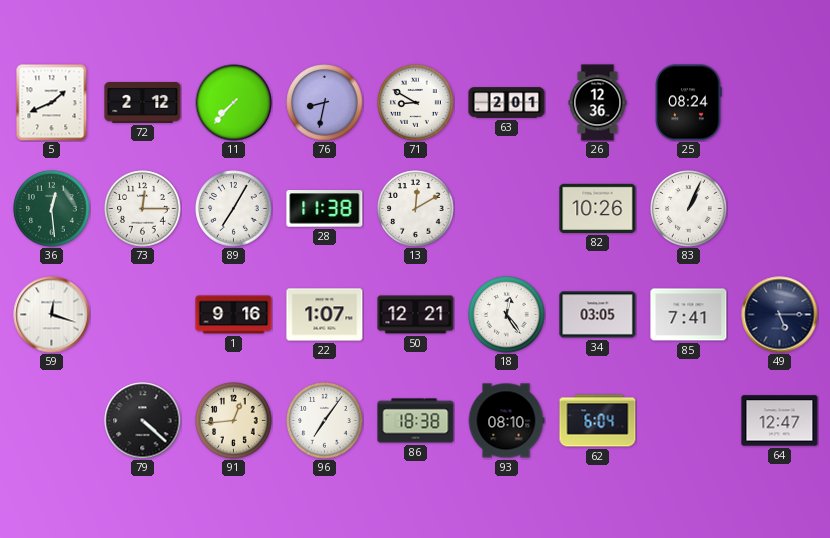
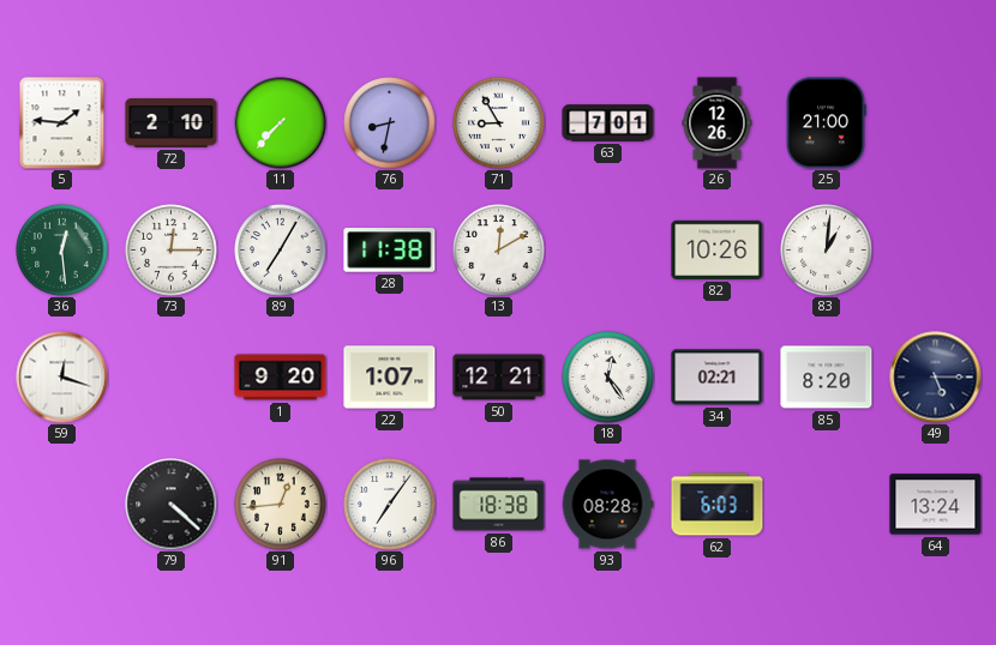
5: 1:41 -> 1:46
72: 2:12 -> 2:10
71: 8:50 -> 8:55
63: 2:01 -> 7:01
26: 12:36 -> 12:26
25: 08:24 -> 21:00
83: 1:04 -> 1:01
1: 9:16 -> 9:20
34: 03:05 -> 02:21
85: 7:41 -> 8:20
93: 08:10 -> 08:28
62: 6:04 -> 6:03
64: 12:47 -> 13:24
